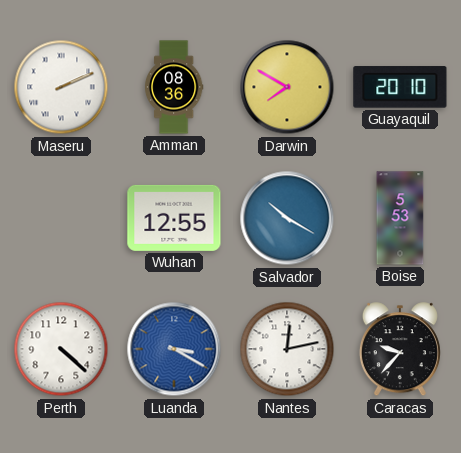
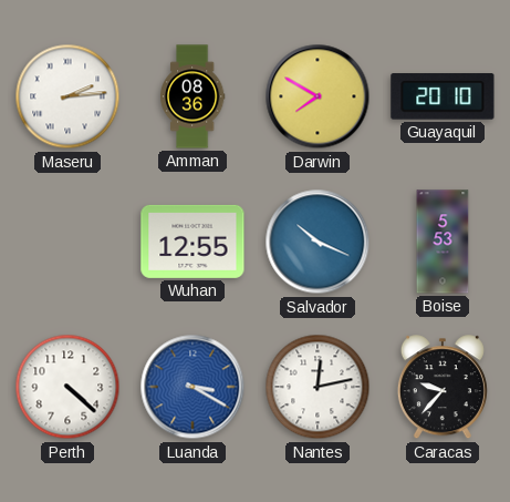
Maseru: 2:11 -> 2:14
Salvador: 10:20 -> 10:19
